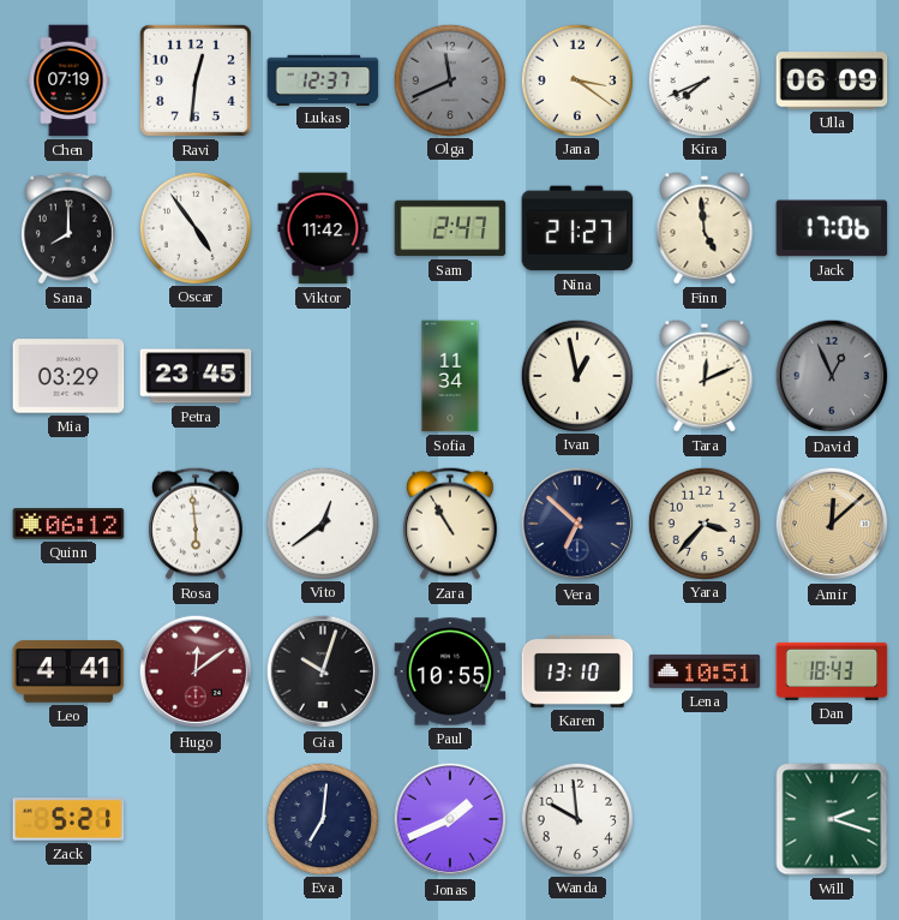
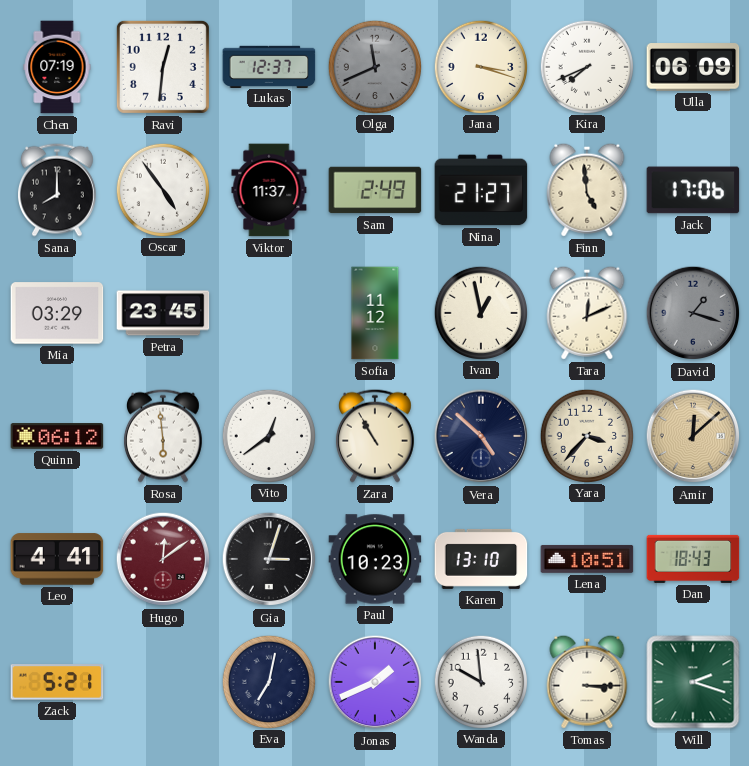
Jana: 3:21 -> 3:18
Viktor: 11:42 -> 11:37
Sam: 2:47 -> 2:49
Sofia: 11:34 -> 11:12
David: 12:56 -> 1:18
Vera: 6:52 -> 4:52
Gia: 10:03 -> 3:03
Paul: 10:55 -> 10:23
Eva: 7:01 -> 7:02
Tomas: none -> 3:15
